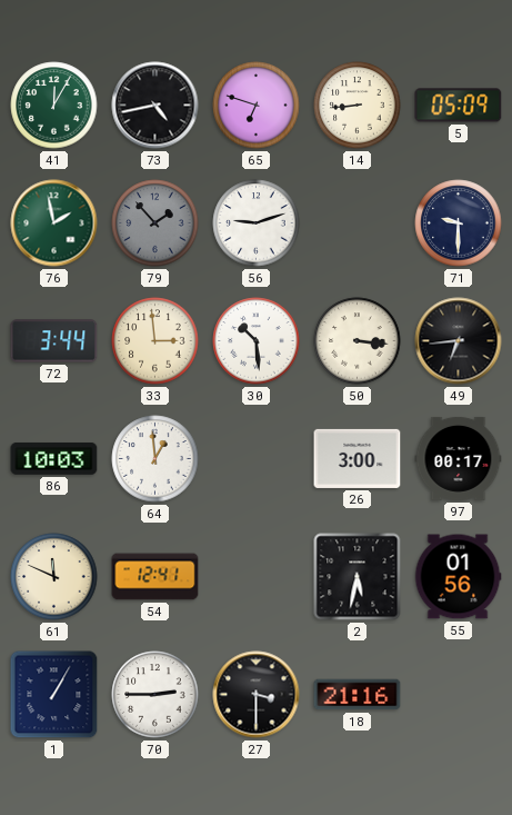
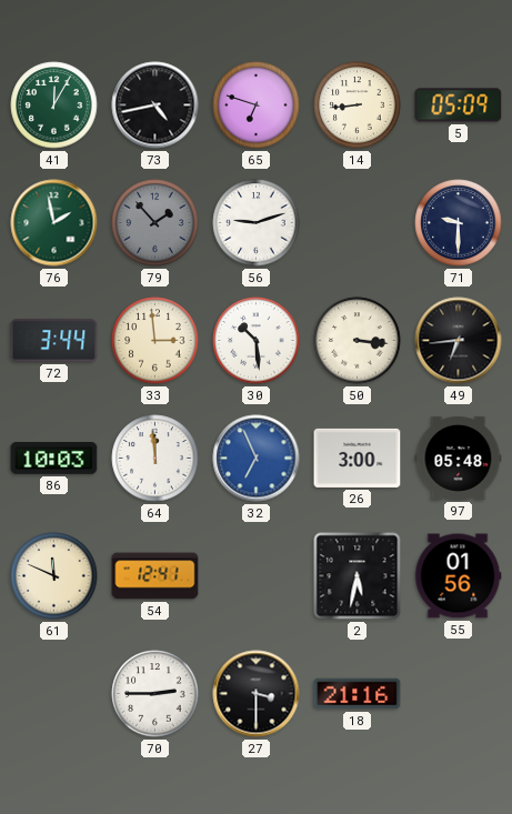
64: 12:59 -> 11:59
32: none -> 6:56
97: 00:17 -> 05:48
1: 1:05 -> none
